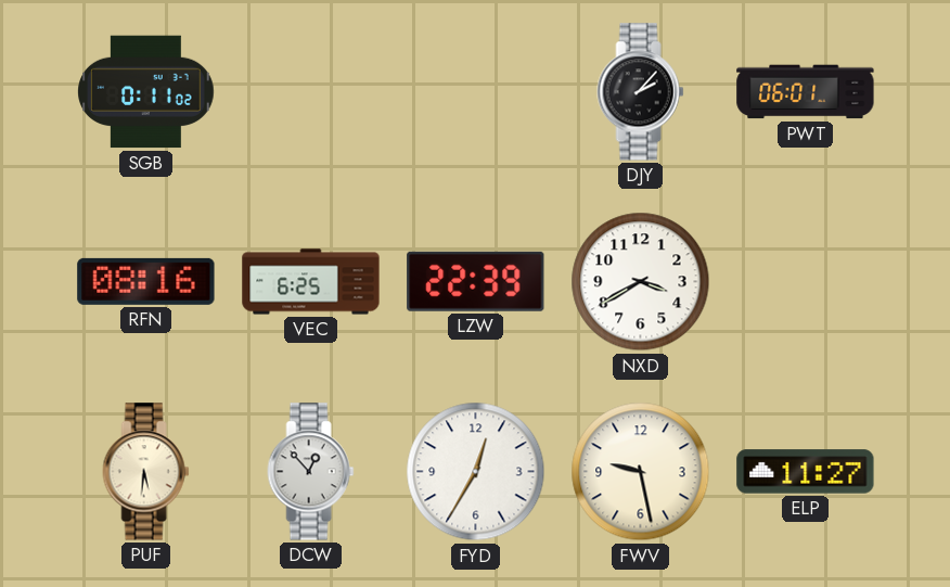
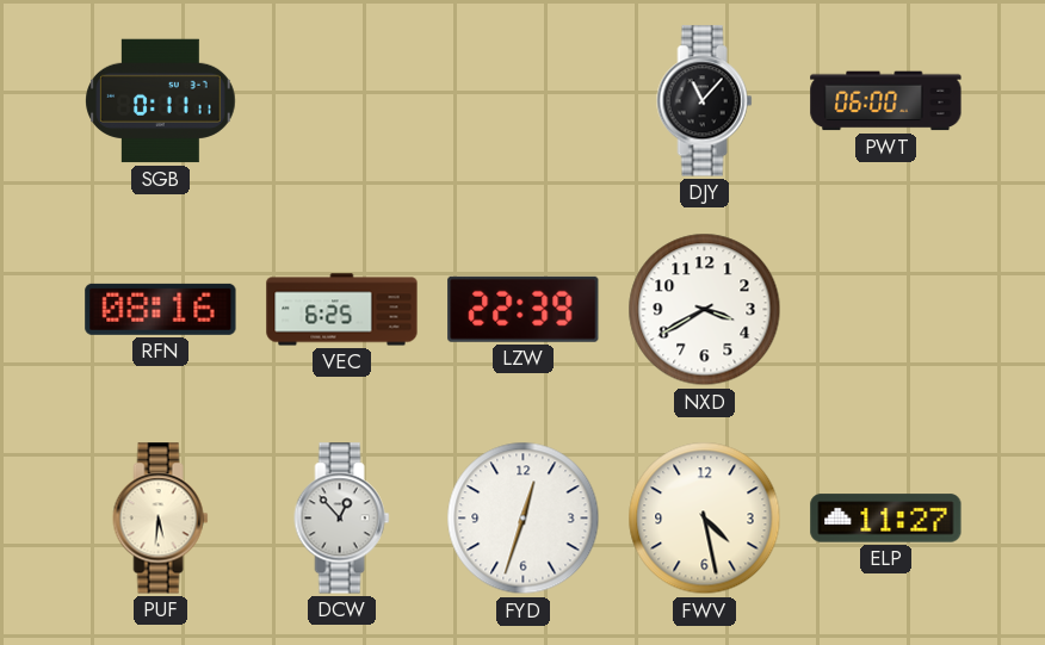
SGB: 0:11:02 -> 0:11:11
DJY: 2:07 -> 11:07
PWT: 06:01 -> 06:00
FYD: 12:35 -> 12:33
FWV: 9:28 -> 4:28
